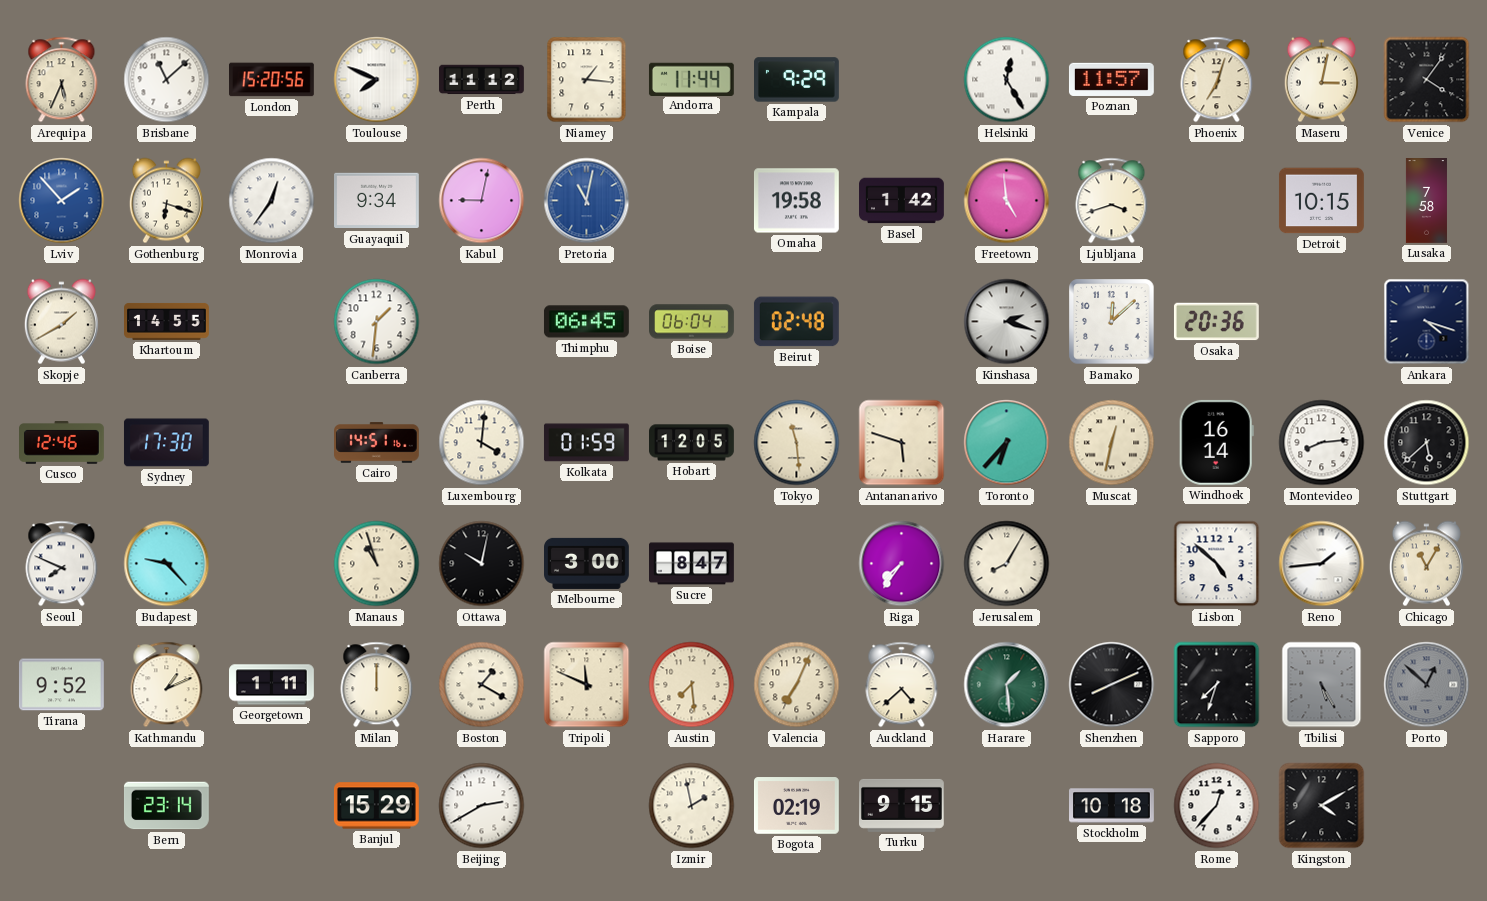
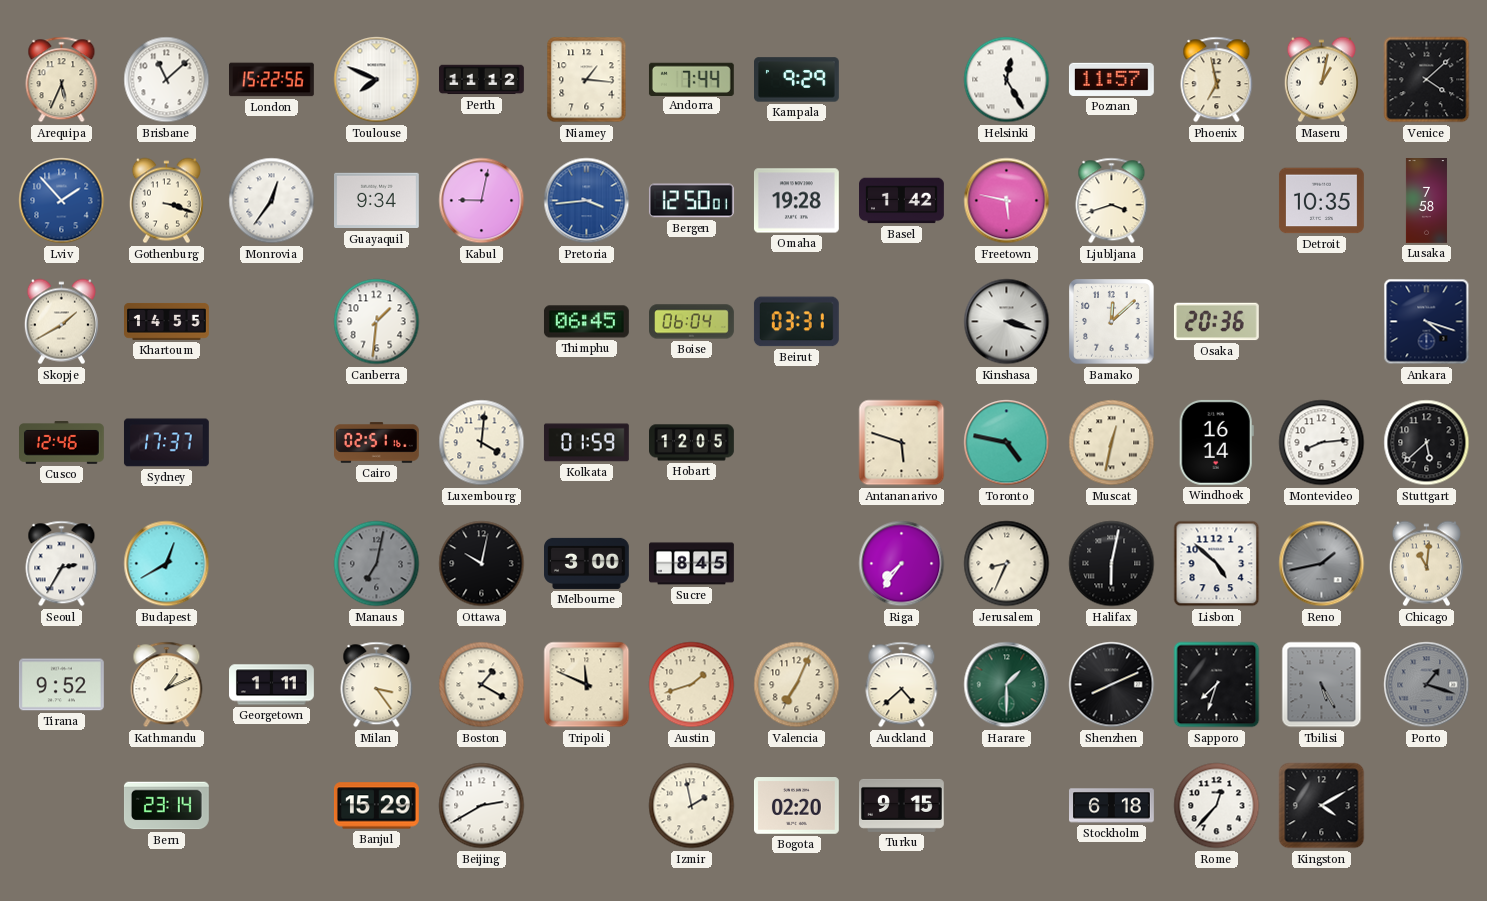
London: 15:20 -> 15:22
Andorra: 11:44 -> 7:44
Phoenix: 7:03 -> 6:58
Maseru: 3:02 -> 1:02
Venice: 4:06 -> 4:08
Gothenburg: 6:18 -> 3:18
Pretoria: 11:02 -> 3:44
Bergen: none -> 12:50
Omaha: 19:58 -> 19:28
Freetown: 4:59 -> 5:47
Detroit: 10:15 -> 10:35
Beirut: 02:48 -> 03:31
Kinshasa: 2:18 -> 3:18
Sydney: 17:30 -> 17:37
Cairo: 14:51 -> 02:51
Tokyo: 11:29 -> none
Toronto: 6:37 -> 4:47
Seoul: 7:49 -> 2:35
Budapest: 9:23 -> 12:40
Manaus: 10:57 -> 7:02
Manaus dial: cream -> grey
Sucre: 8:47 -> 8:45
Jerusalem: 8:05 -> 8:34
Halifax: none -> 6:02
Reno: 1:44 -> 1:43
Reno dial: white -> grey
Chicago: 11:05 -> 11:01
Milan: 12:00 -> 3:24
Austin: 7:29 -> 1:42
Harare: 1:29 -> 1:30
Porto: 12:52 -> 1:18
Bogota: 02:19 -> 02:20
Stockholm: 10:18 -> 6:18
